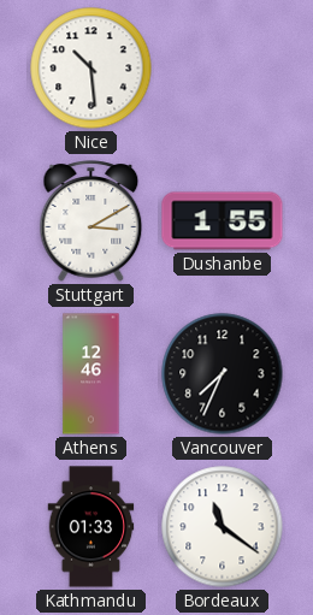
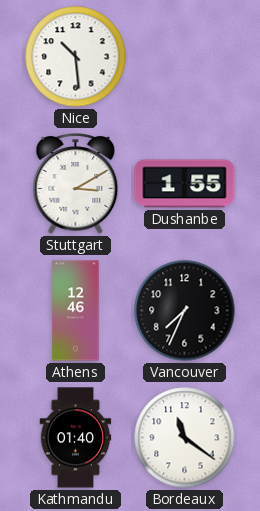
Kathmandu: 01:33 -> 01:40
